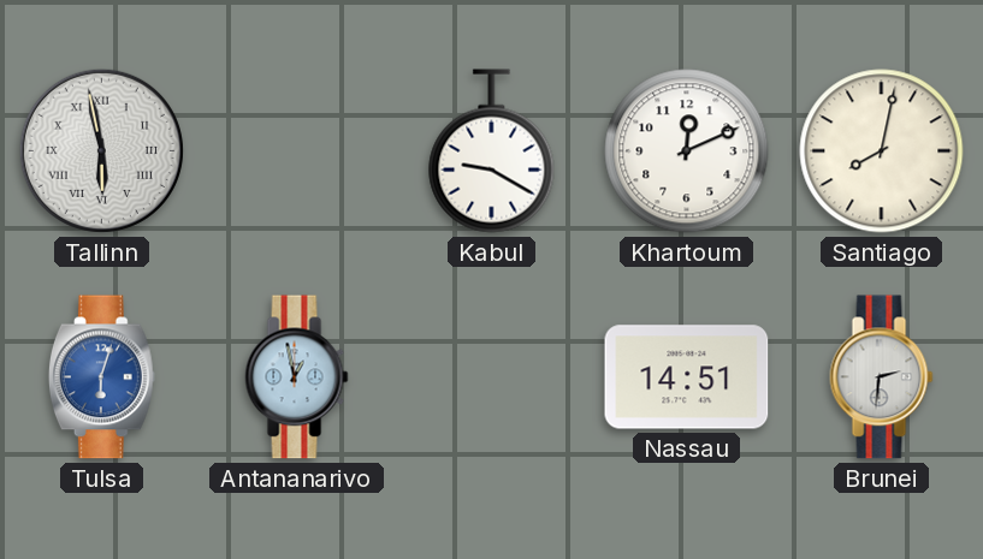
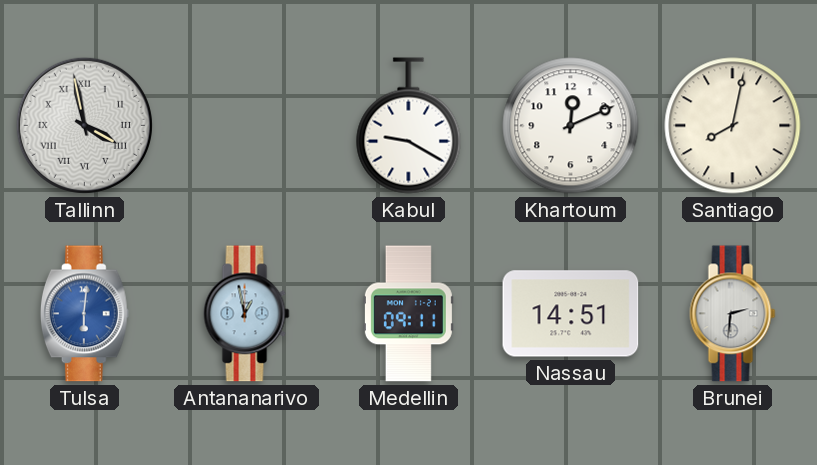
Tallinn: 5:58 -> 3:58
Tulsa: 6:03 -> 6:01
Medellin: none -> 09:11
